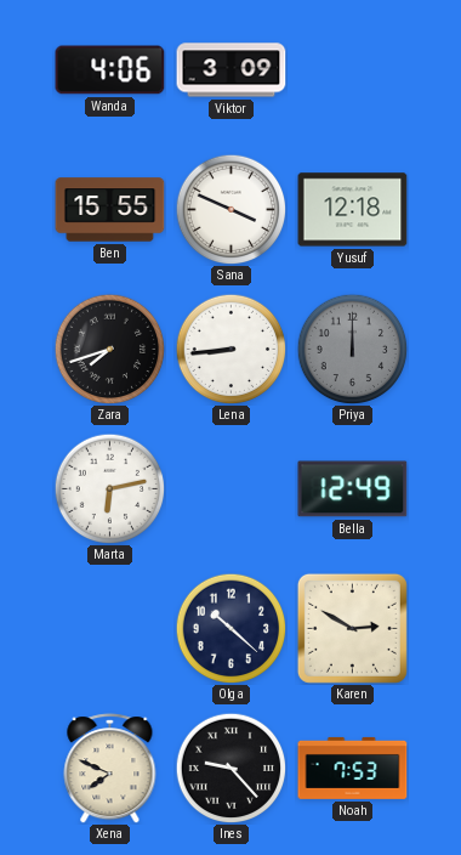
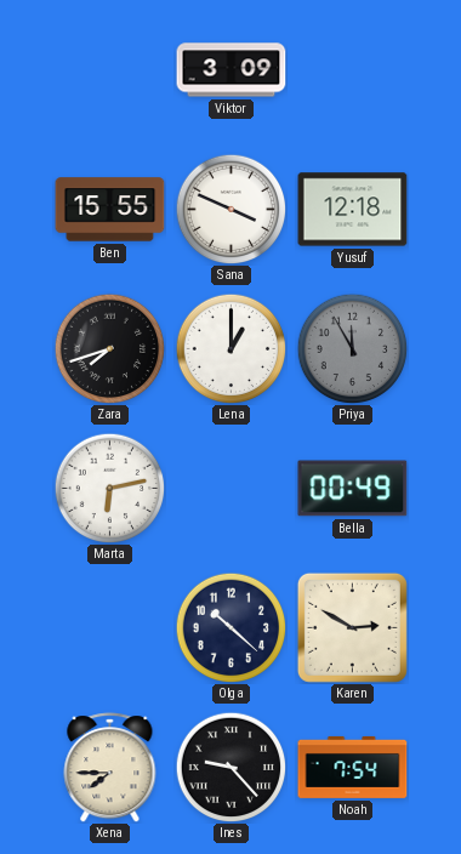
Wanda: 4:06 -> none
Lena: 8:44 -> 1:00
Priya: 12:00 -> 11:55
Bella: 12:49 -> 00:49
Xena: 7:49 -> 7:45
Noah: 7:53 -> 7:54
